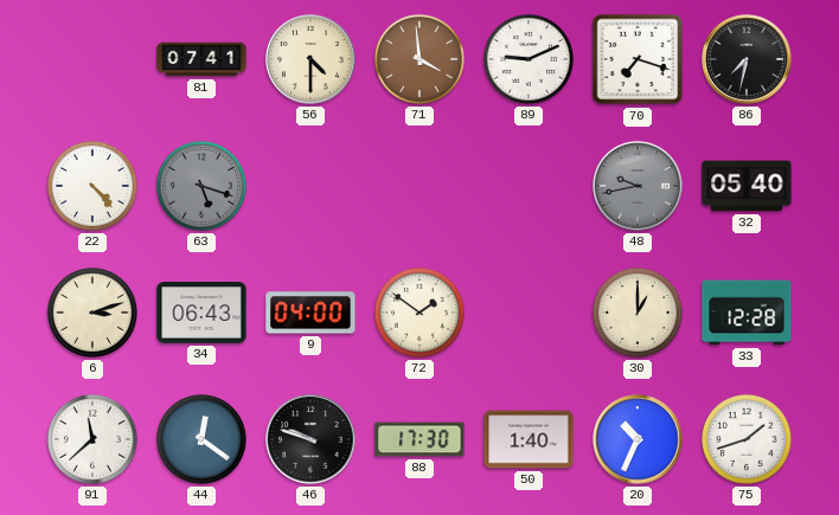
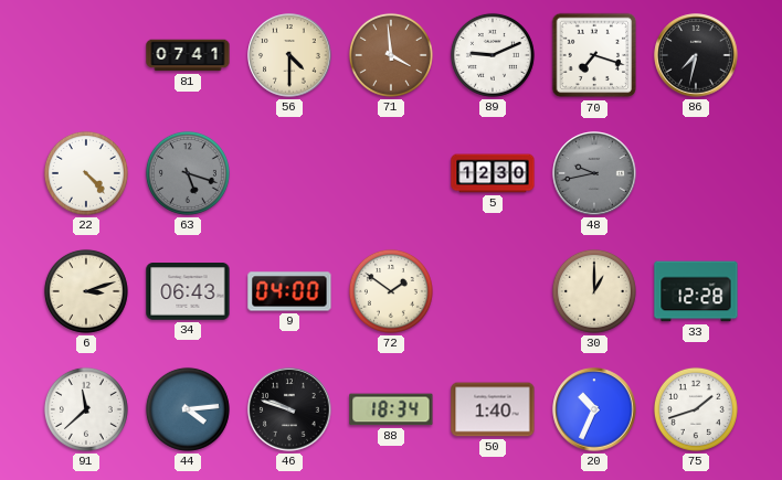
5: none -> 12:30
32: 05:40 -> none
44: 12:21 -> 4:14
88: 17:30 -> 18:34
